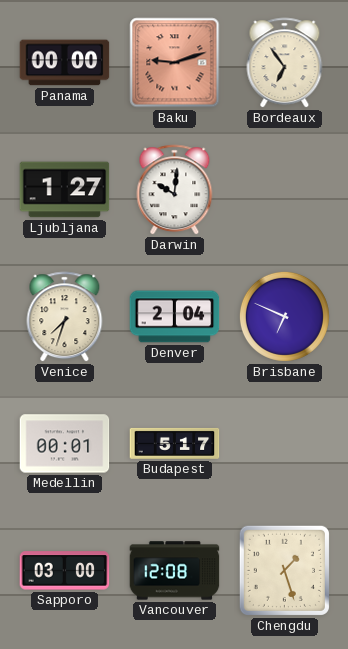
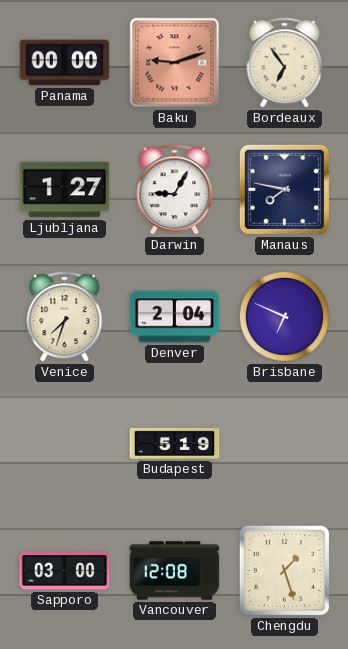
Darwin: 10:01 -> 9:05
Manaus: none -> 7:47
Medellin: 00:01 -> none
Budapest: 5:17 -> 5:19
